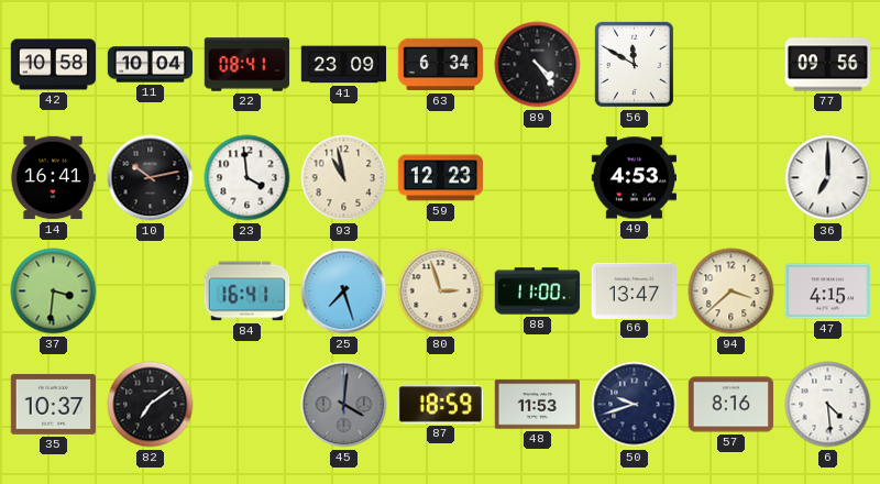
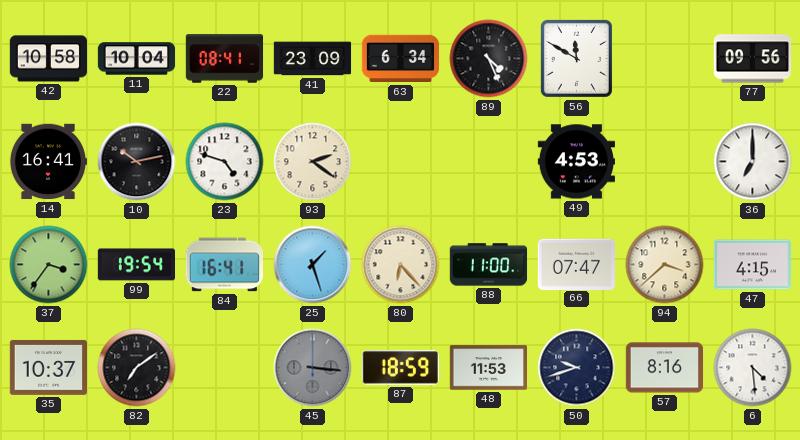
89: 4:24 -> 4:26
23: 3:59 -> 4:48
93: 10:58 -> 2:21
59: 12:23 -> none
37: 3:31 -> 3:36
99: none -> 19:54
25: 7:27 -> 1:27
80: 2:57 -> 6:23
66: 13:47 -> 07:47
45: 4:01 -> 3:16
